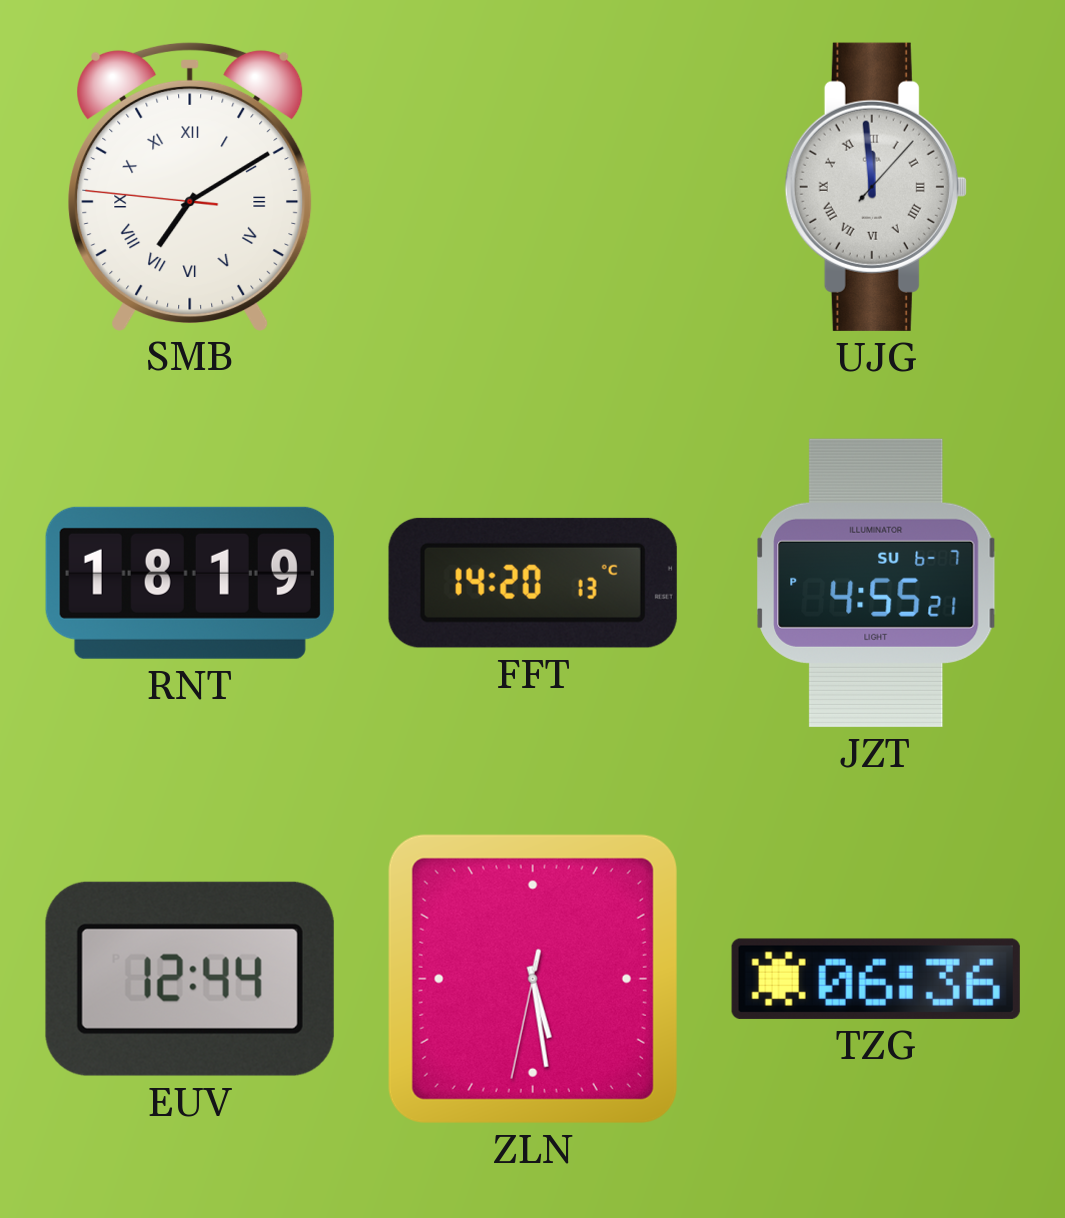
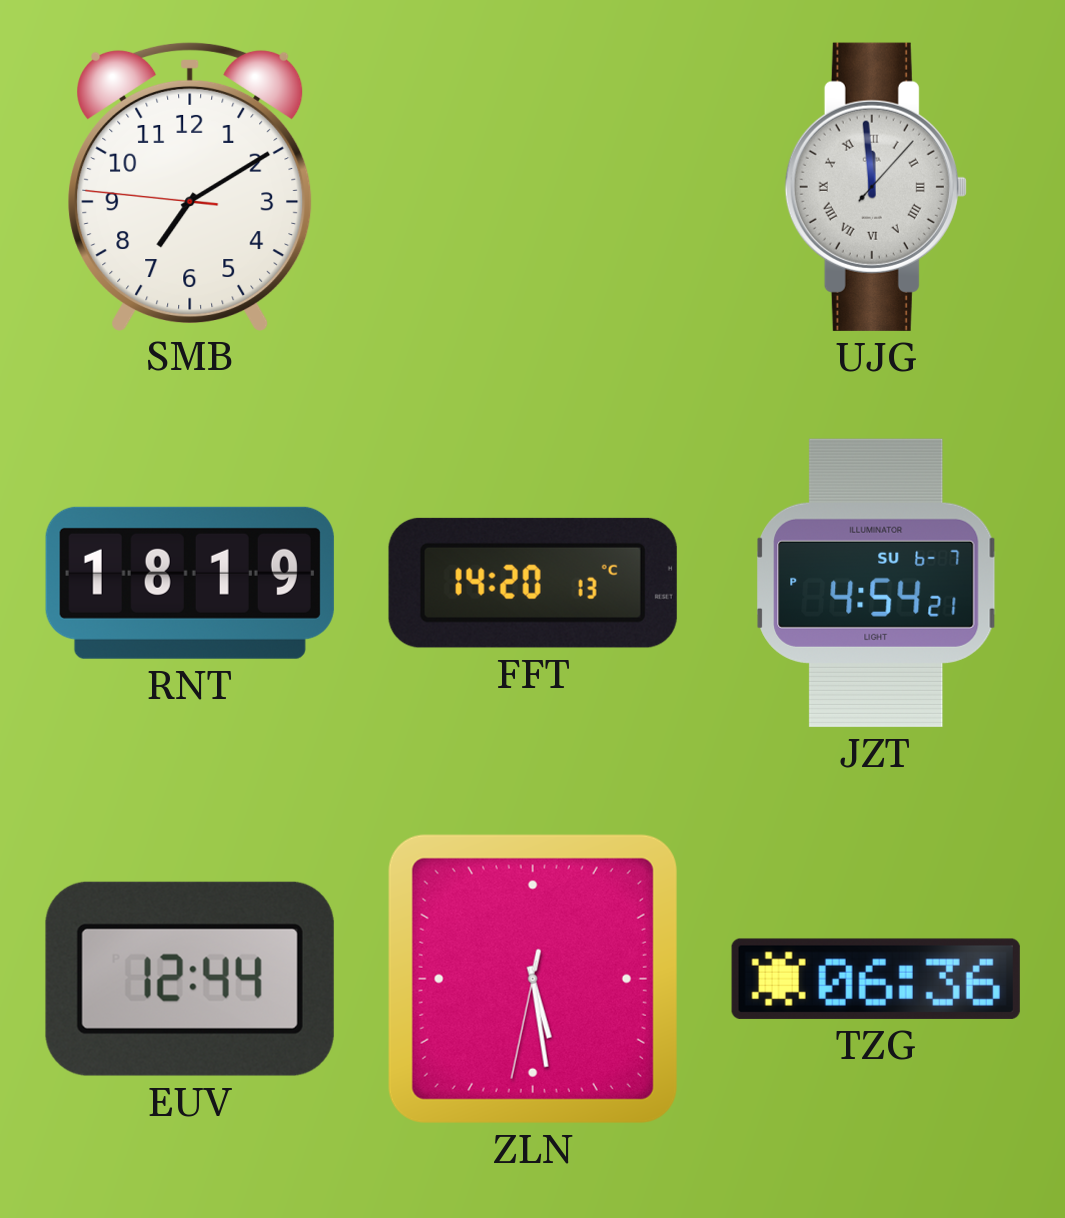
SMB numerals: Roman -> Arabic
JZT: 4:55 -> 4:54
